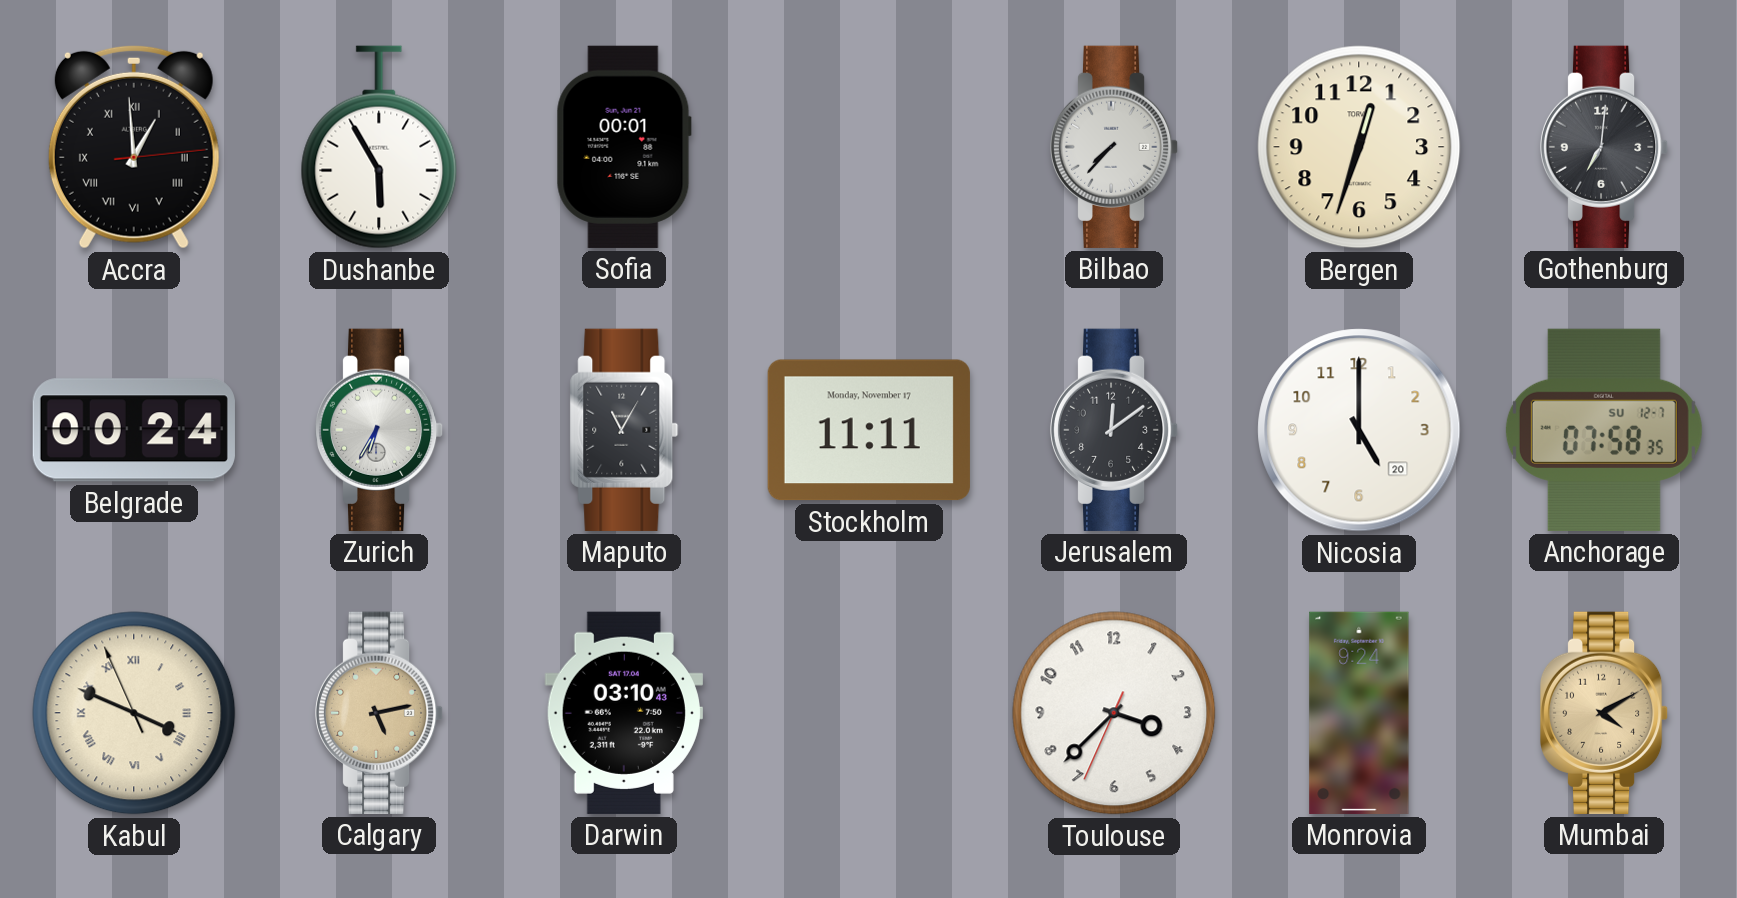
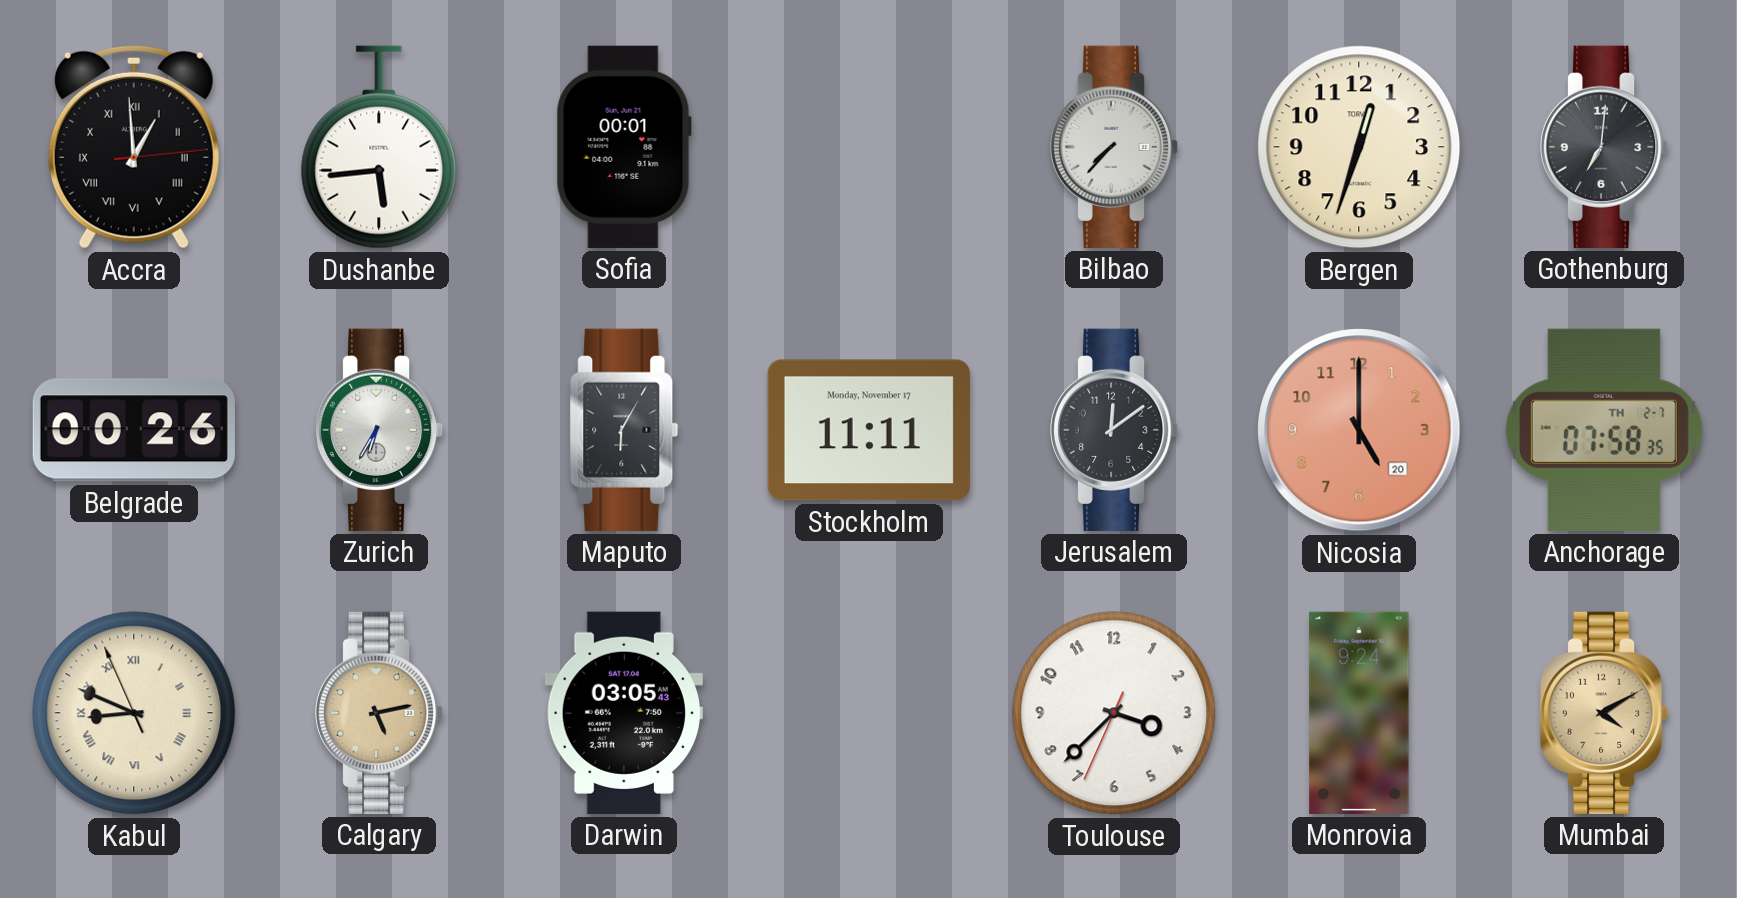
Dushanbe: 5:55 -> 5:44
Belgrade: 00:24 -> 00:26
Maputo: 11:05 -> 6:05
Nicosia dial: white -> salmon
Anchorage date: SU 12-7 -> TH 2-7
Kabul: 3:48 -> 8:48
Darwin: 03:10 -> 03:05
